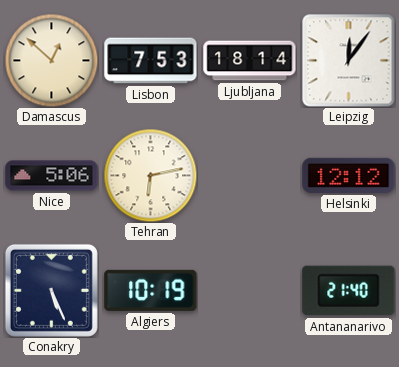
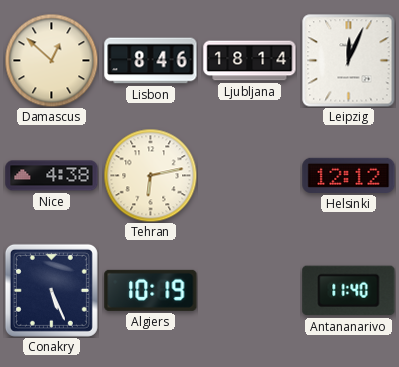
Lisbon: 7:53 -> 8:46
Leipzig: 12:06 -> 12:04
Nice: 5:06 -> 4:38
Antananarivo: 21:40 -> 11:40
